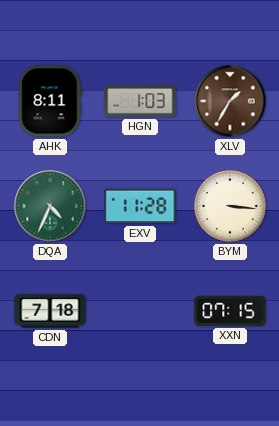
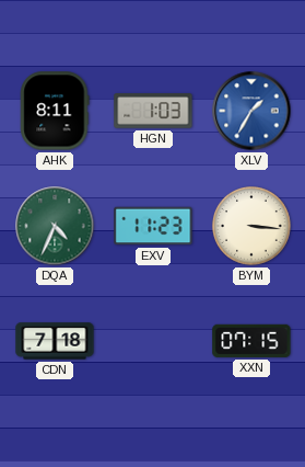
XLV dial: brown -> blue
EXV: 11:28 -> 11:23
